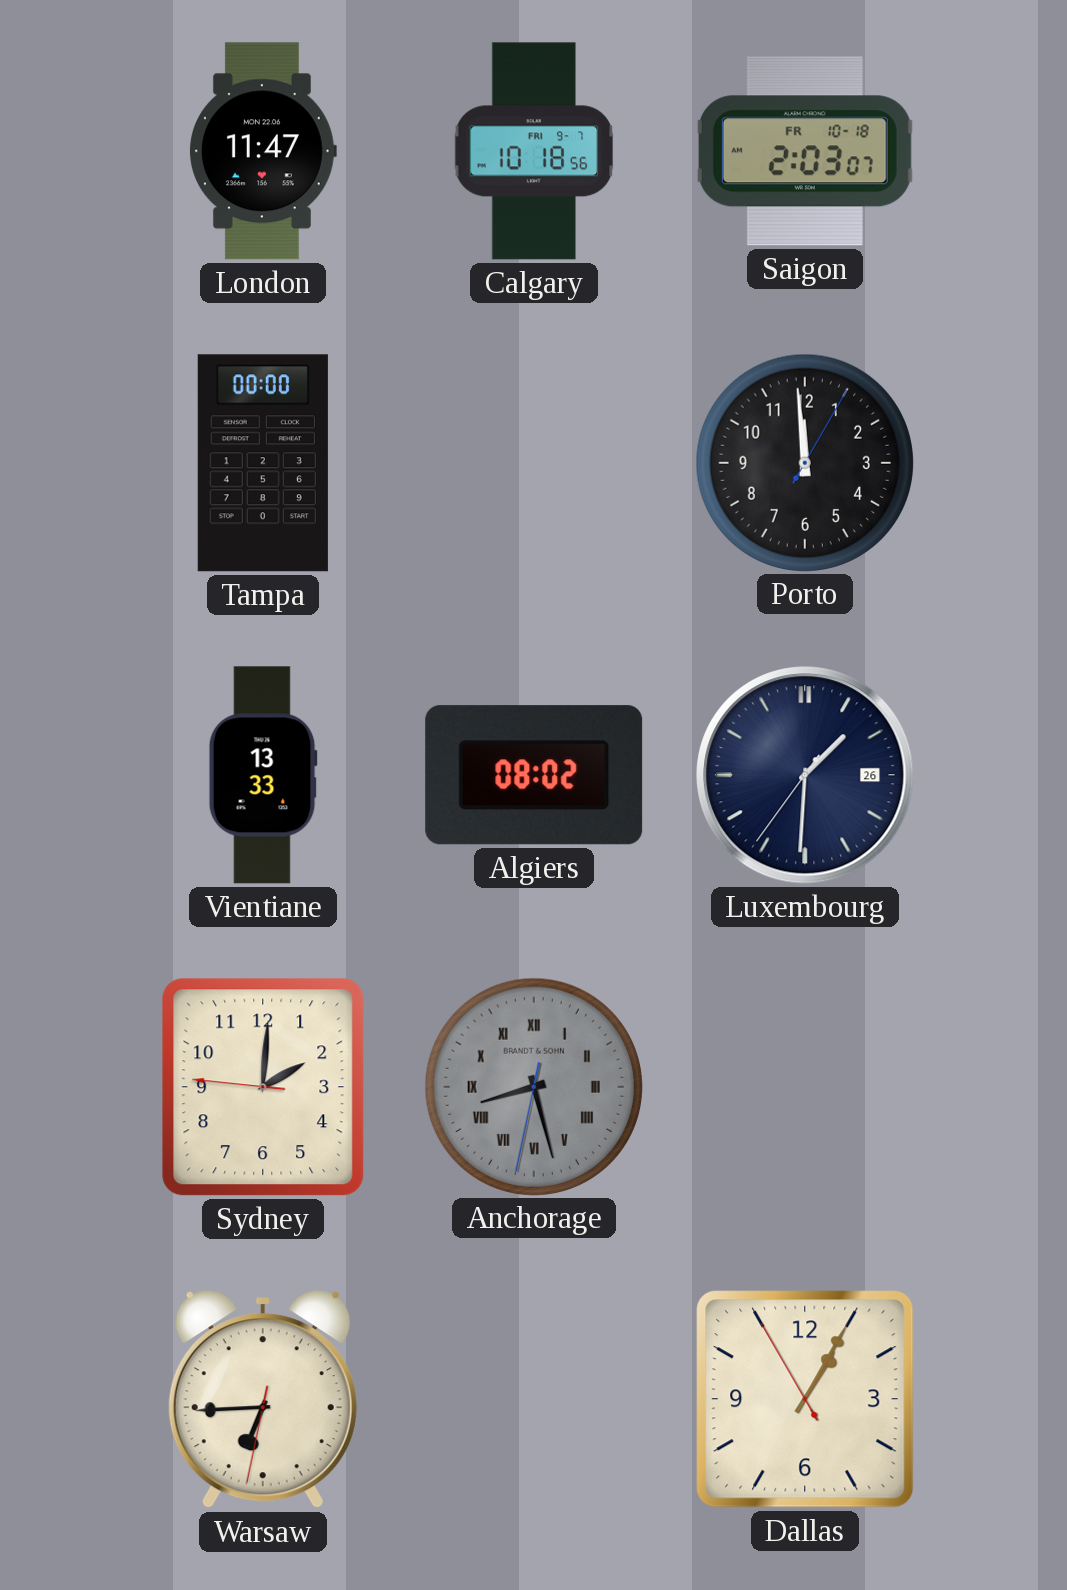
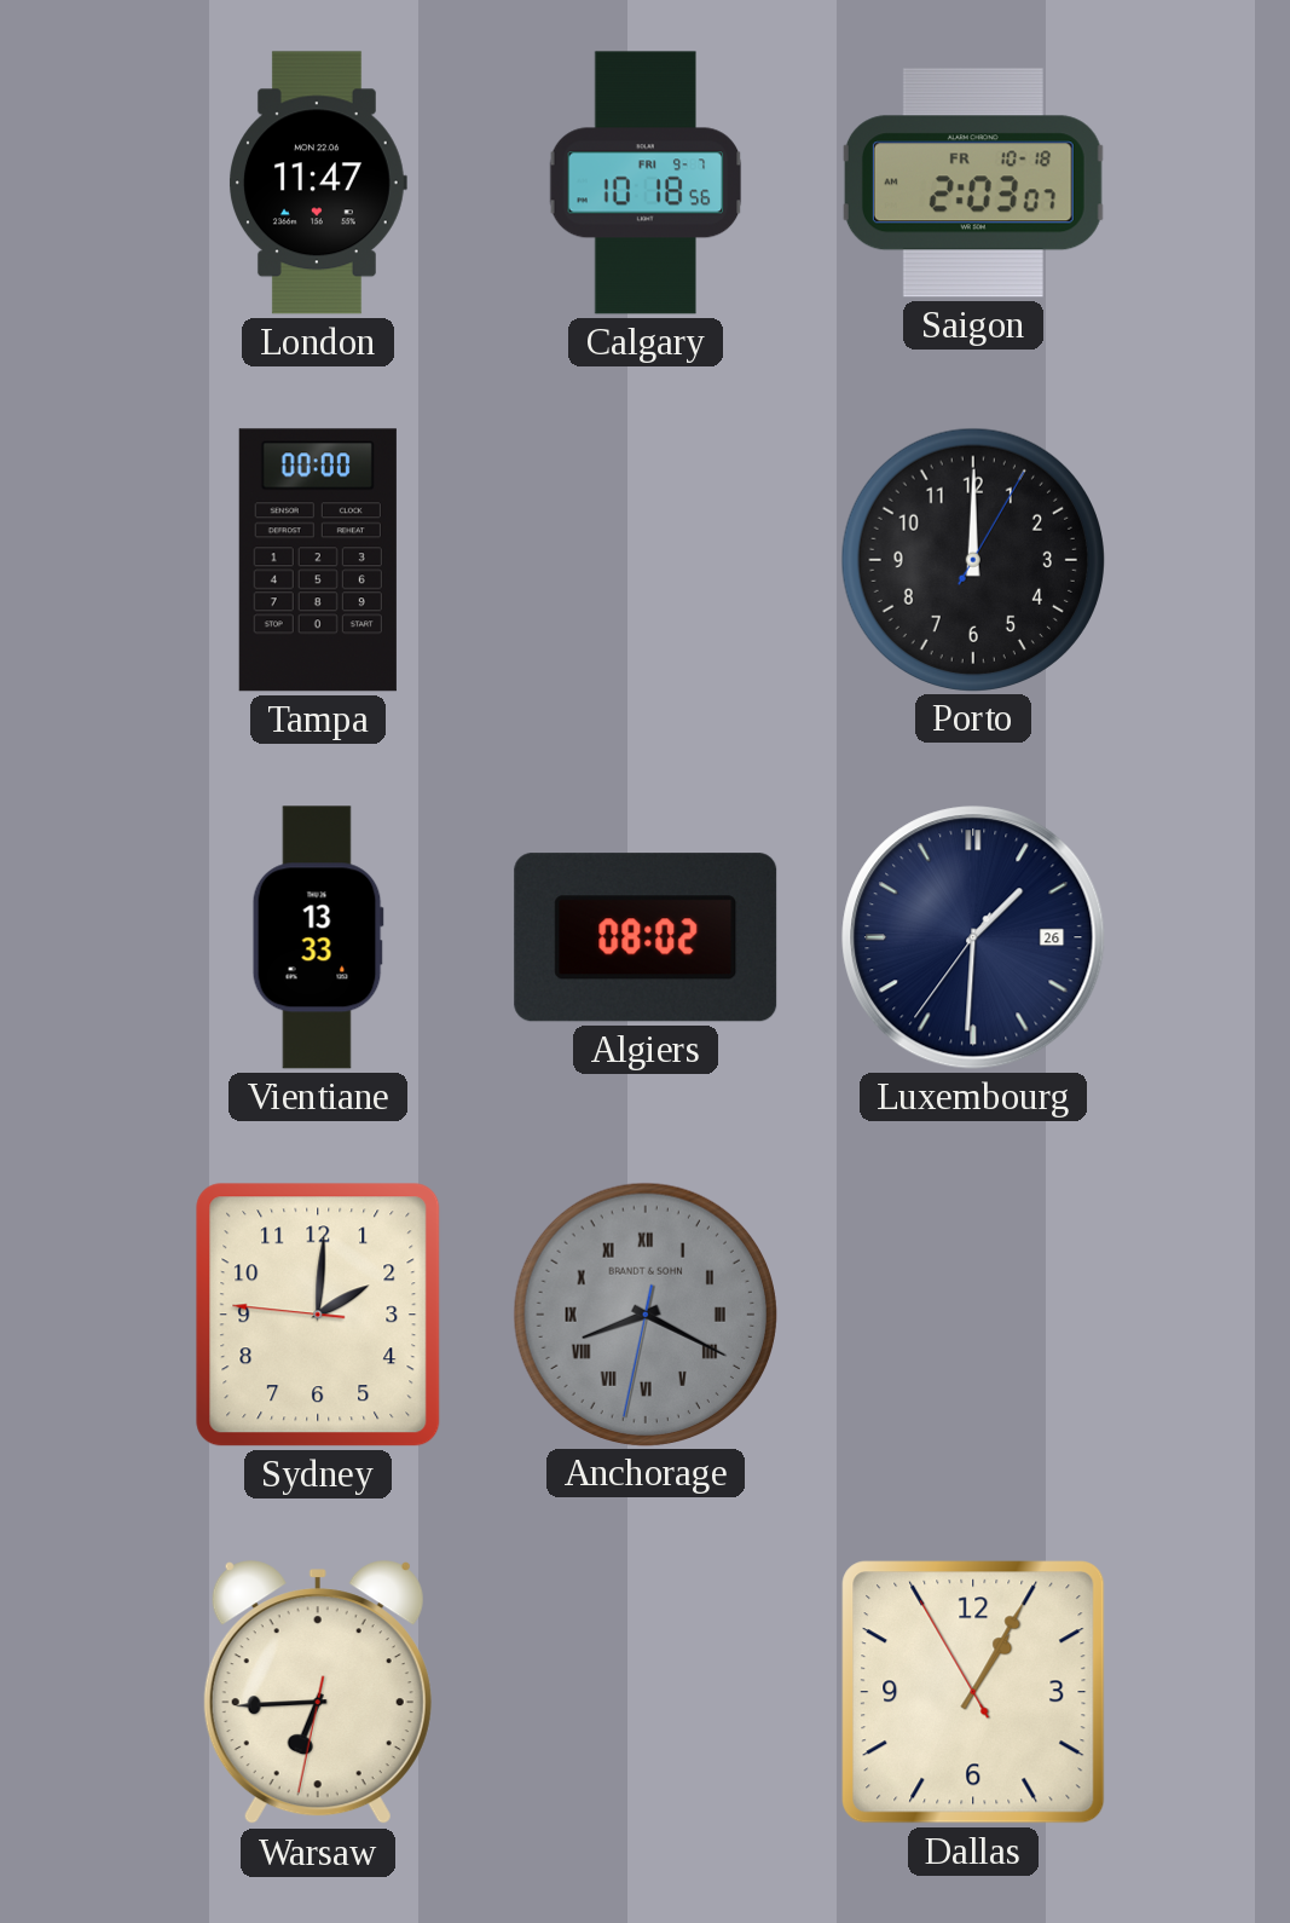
Porto: 11:59 -> 12:00
Anchorage: 8:27 -> 8:19
